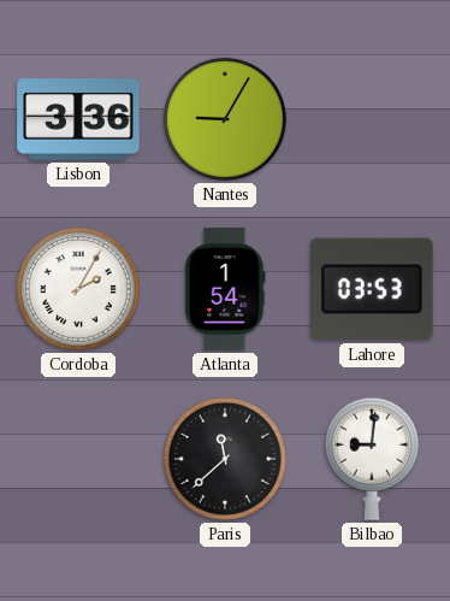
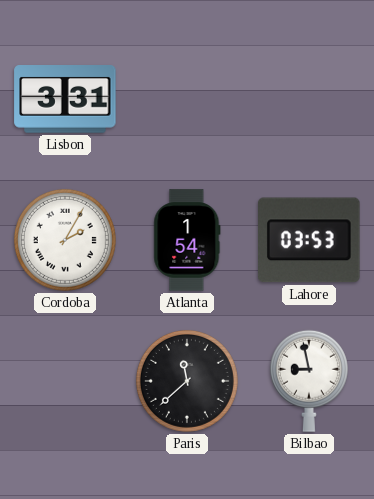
Lisbon: 3:36 -> 3:31
Nantes: 9:05 -> none
Bilbao: 9:01 -> 8:58
